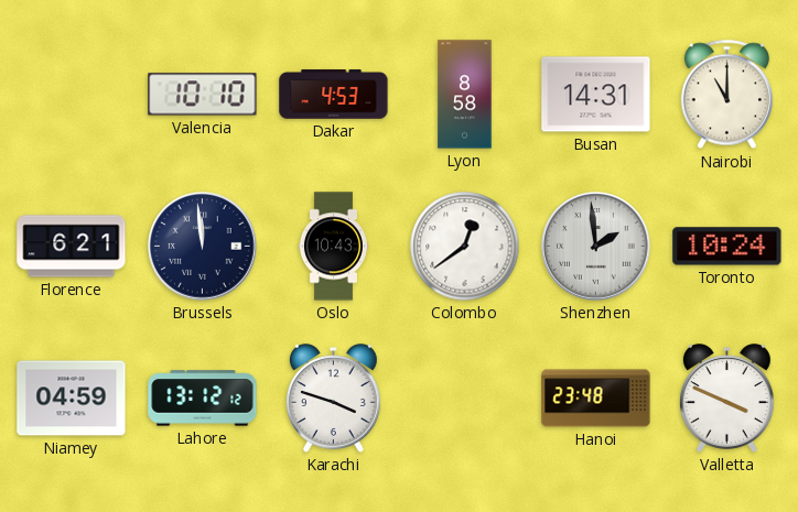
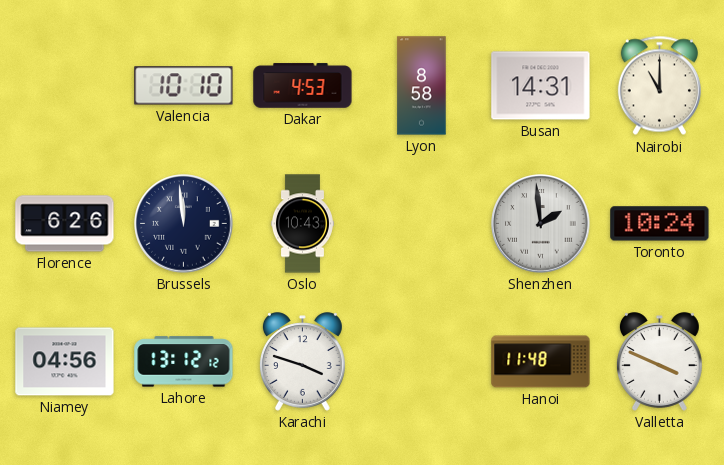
Florence: 6:21 -> 6:26
Colombo: 12:39 -> none
Niamey: 04:59 -> 04:56
Hanoi: 23:48 -> 11:48
